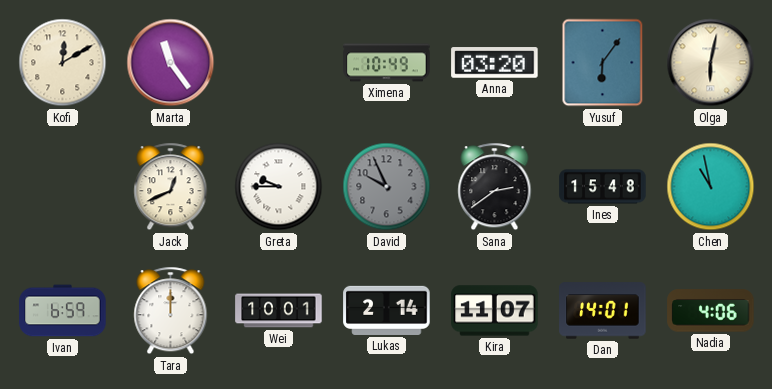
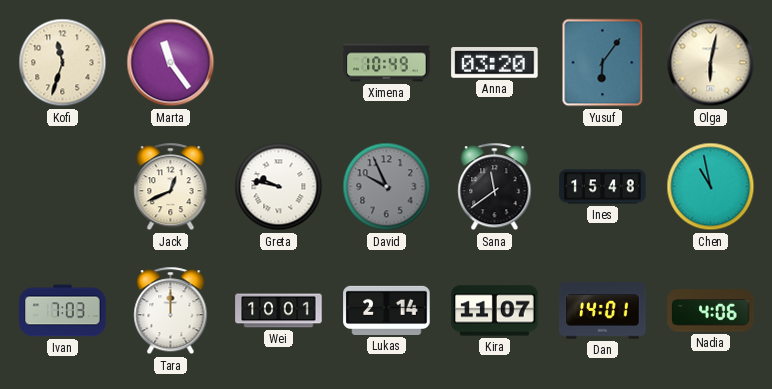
Kofi: 12:10 -> 11:33
Greta: 9:45 -> 9:47
Sana: 2:39 -> 11:39
Ivan: 6:59 -> 7:03
